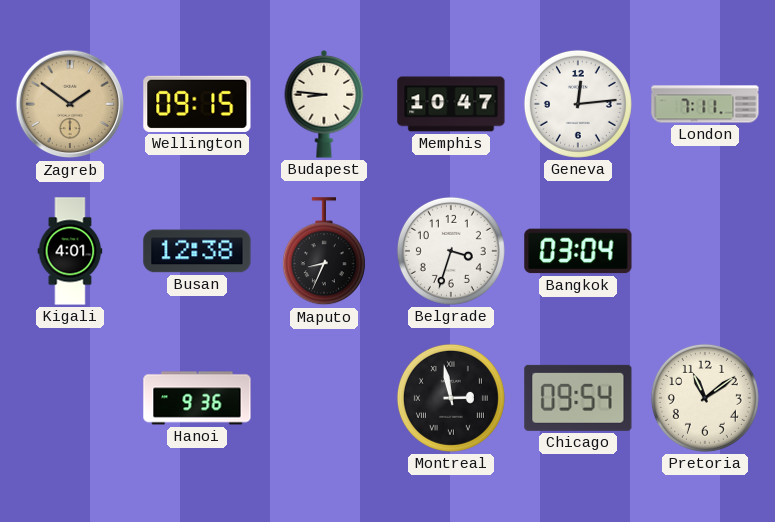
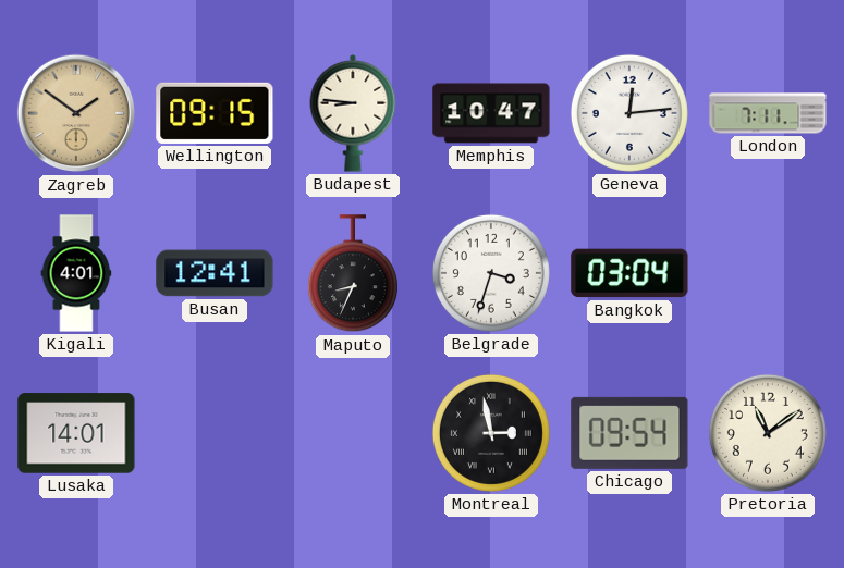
Busan: 12:38 -> 12:41
Lusaka: none -> 14:01
Hanoi: 9:36 -> none
